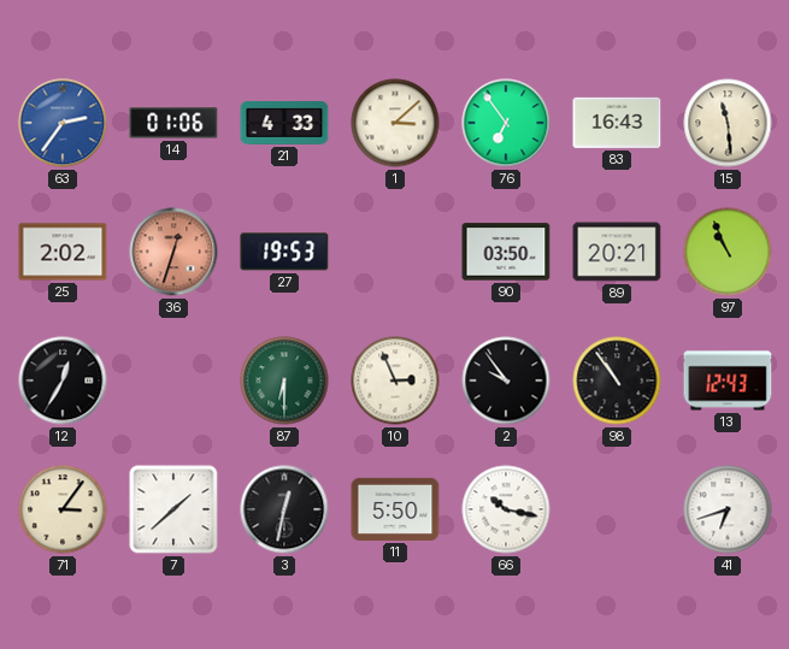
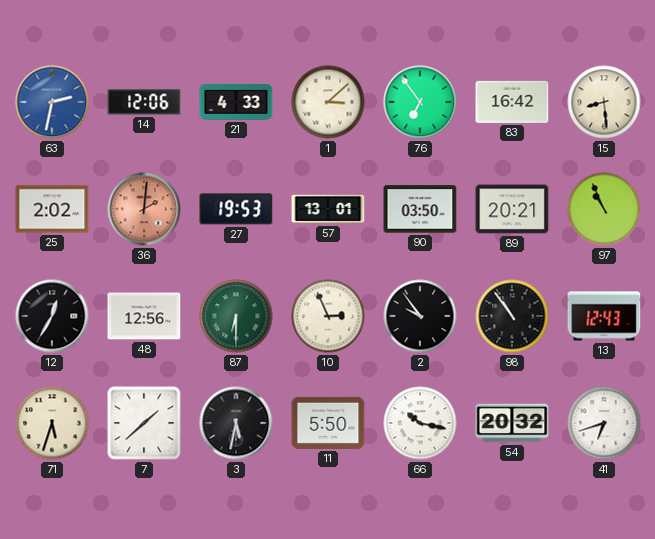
63: 2:36 -> 2:32
14: 01:06 -> 12:06
83: 16:43 -> 16:42
15: 11:29 -> 8:29
36: 12:33 -> 2:01
57: none -> 13:01
48: none -> 12:56
71: 3:06 -> 5:33
3: 12:32 -> 5:32
54: none -> 20:32
